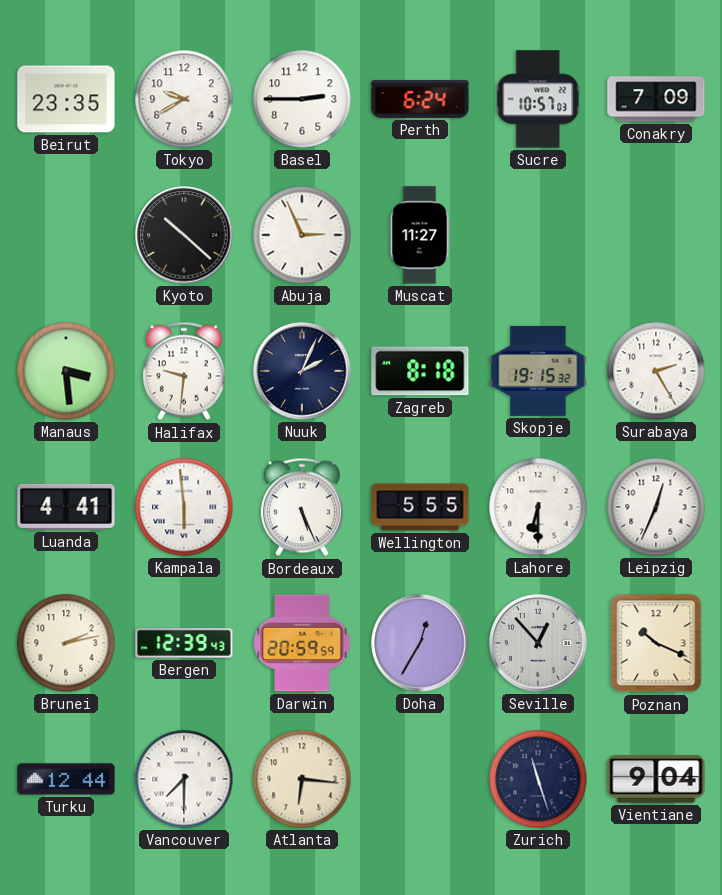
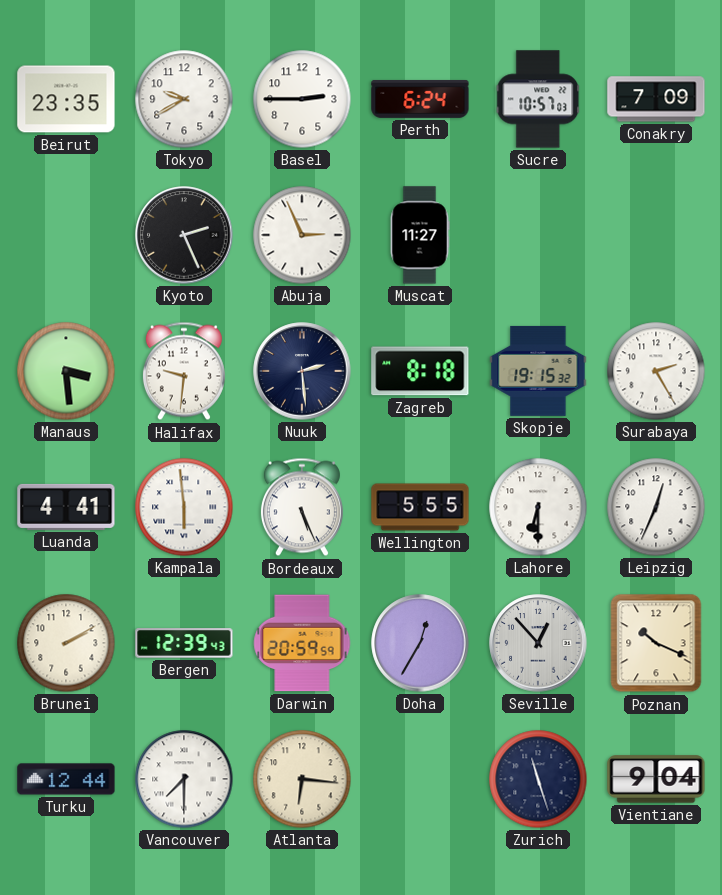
Kyoto: 10:22 -> 2:26
Nuuk: 2:04 -> 2:29
Brunei: 2:13 -> 2:10
